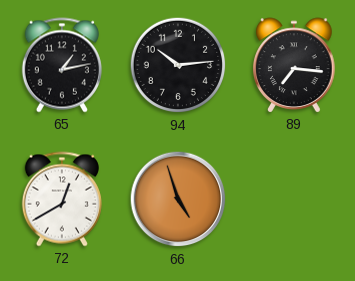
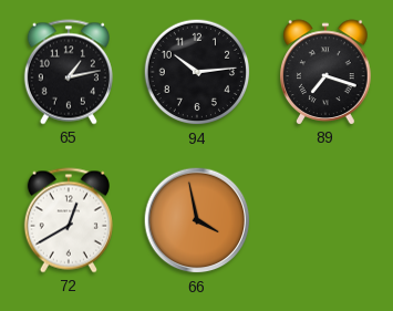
89: 7:16 -> 7:18
66: 4:57 -> 3:58
